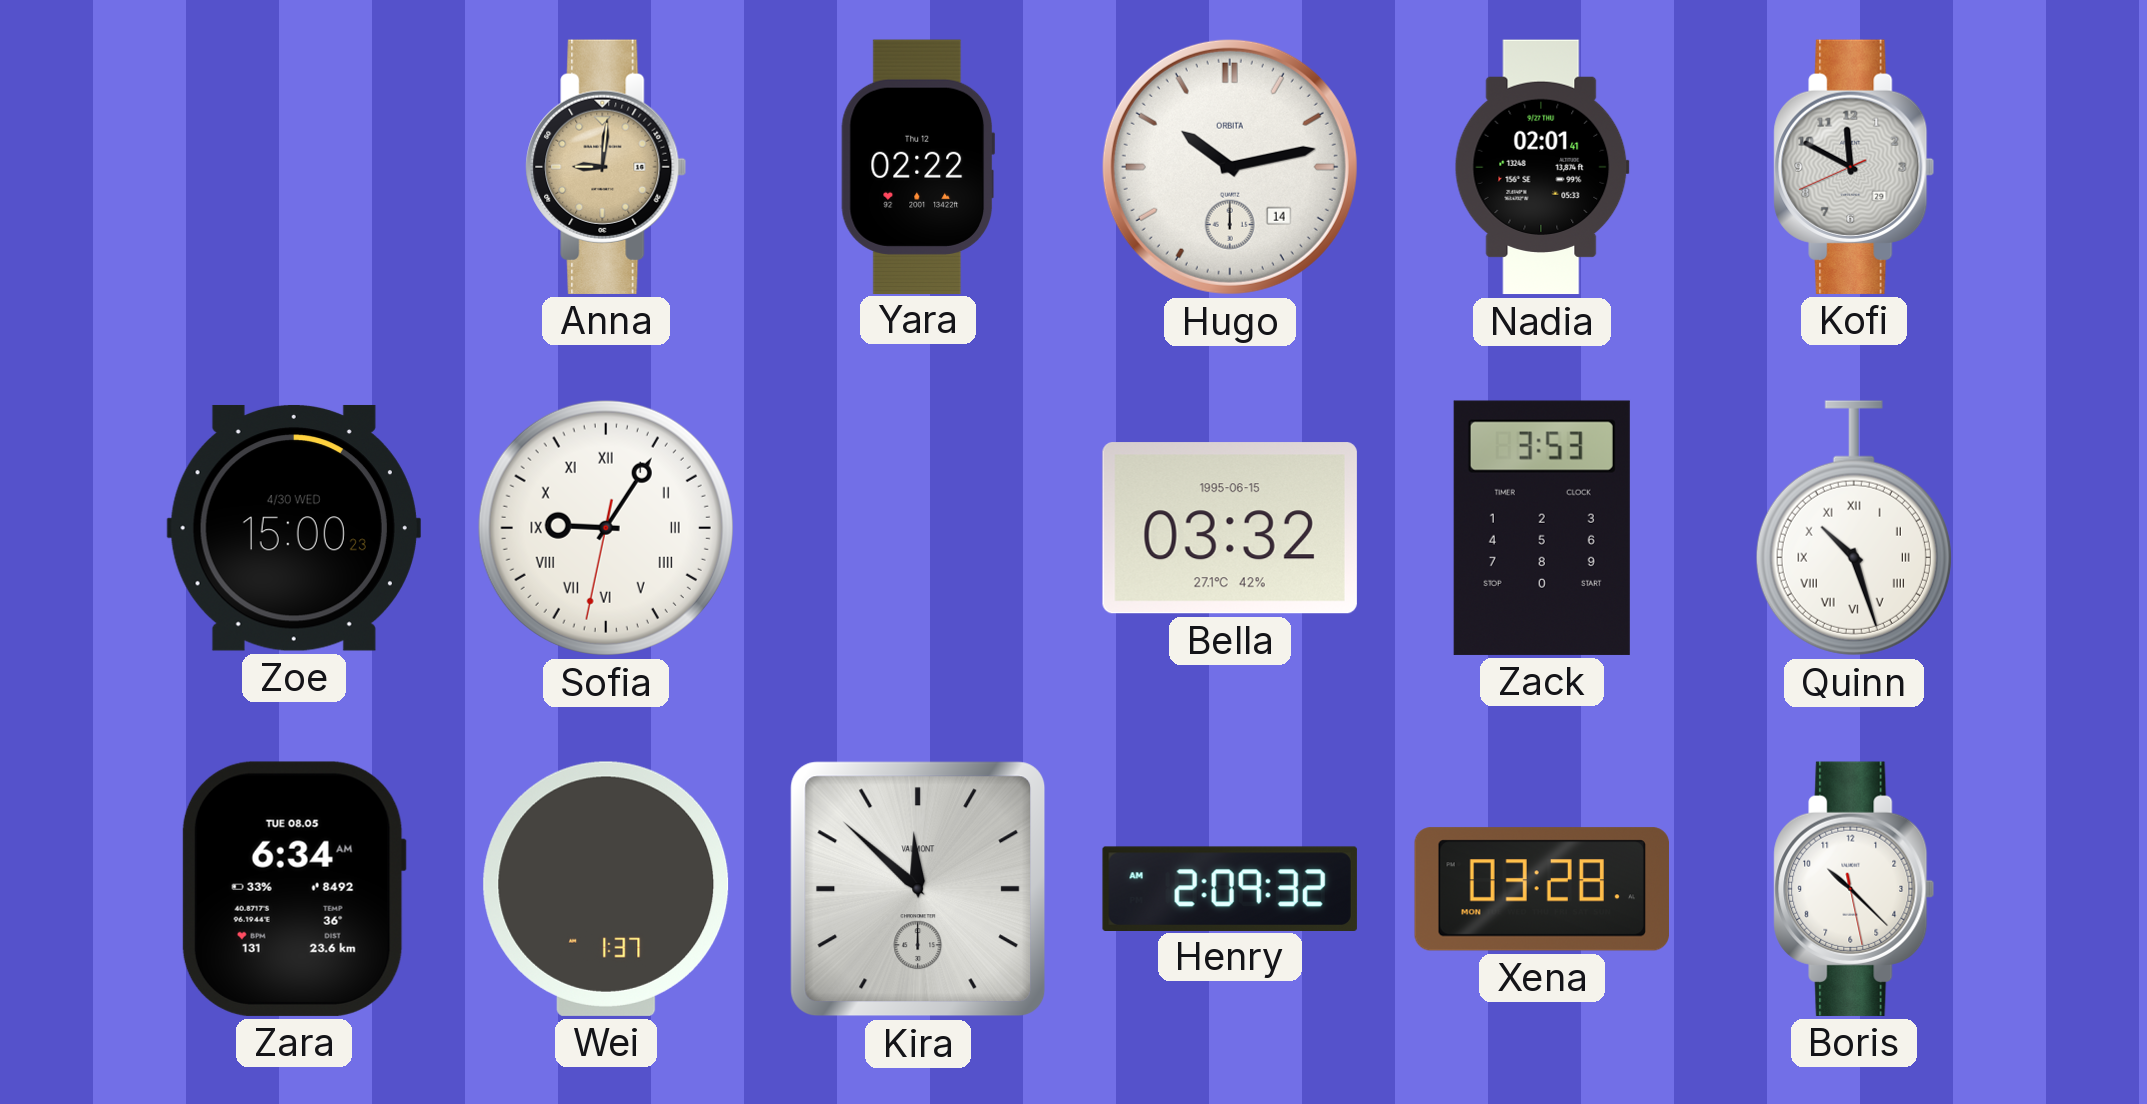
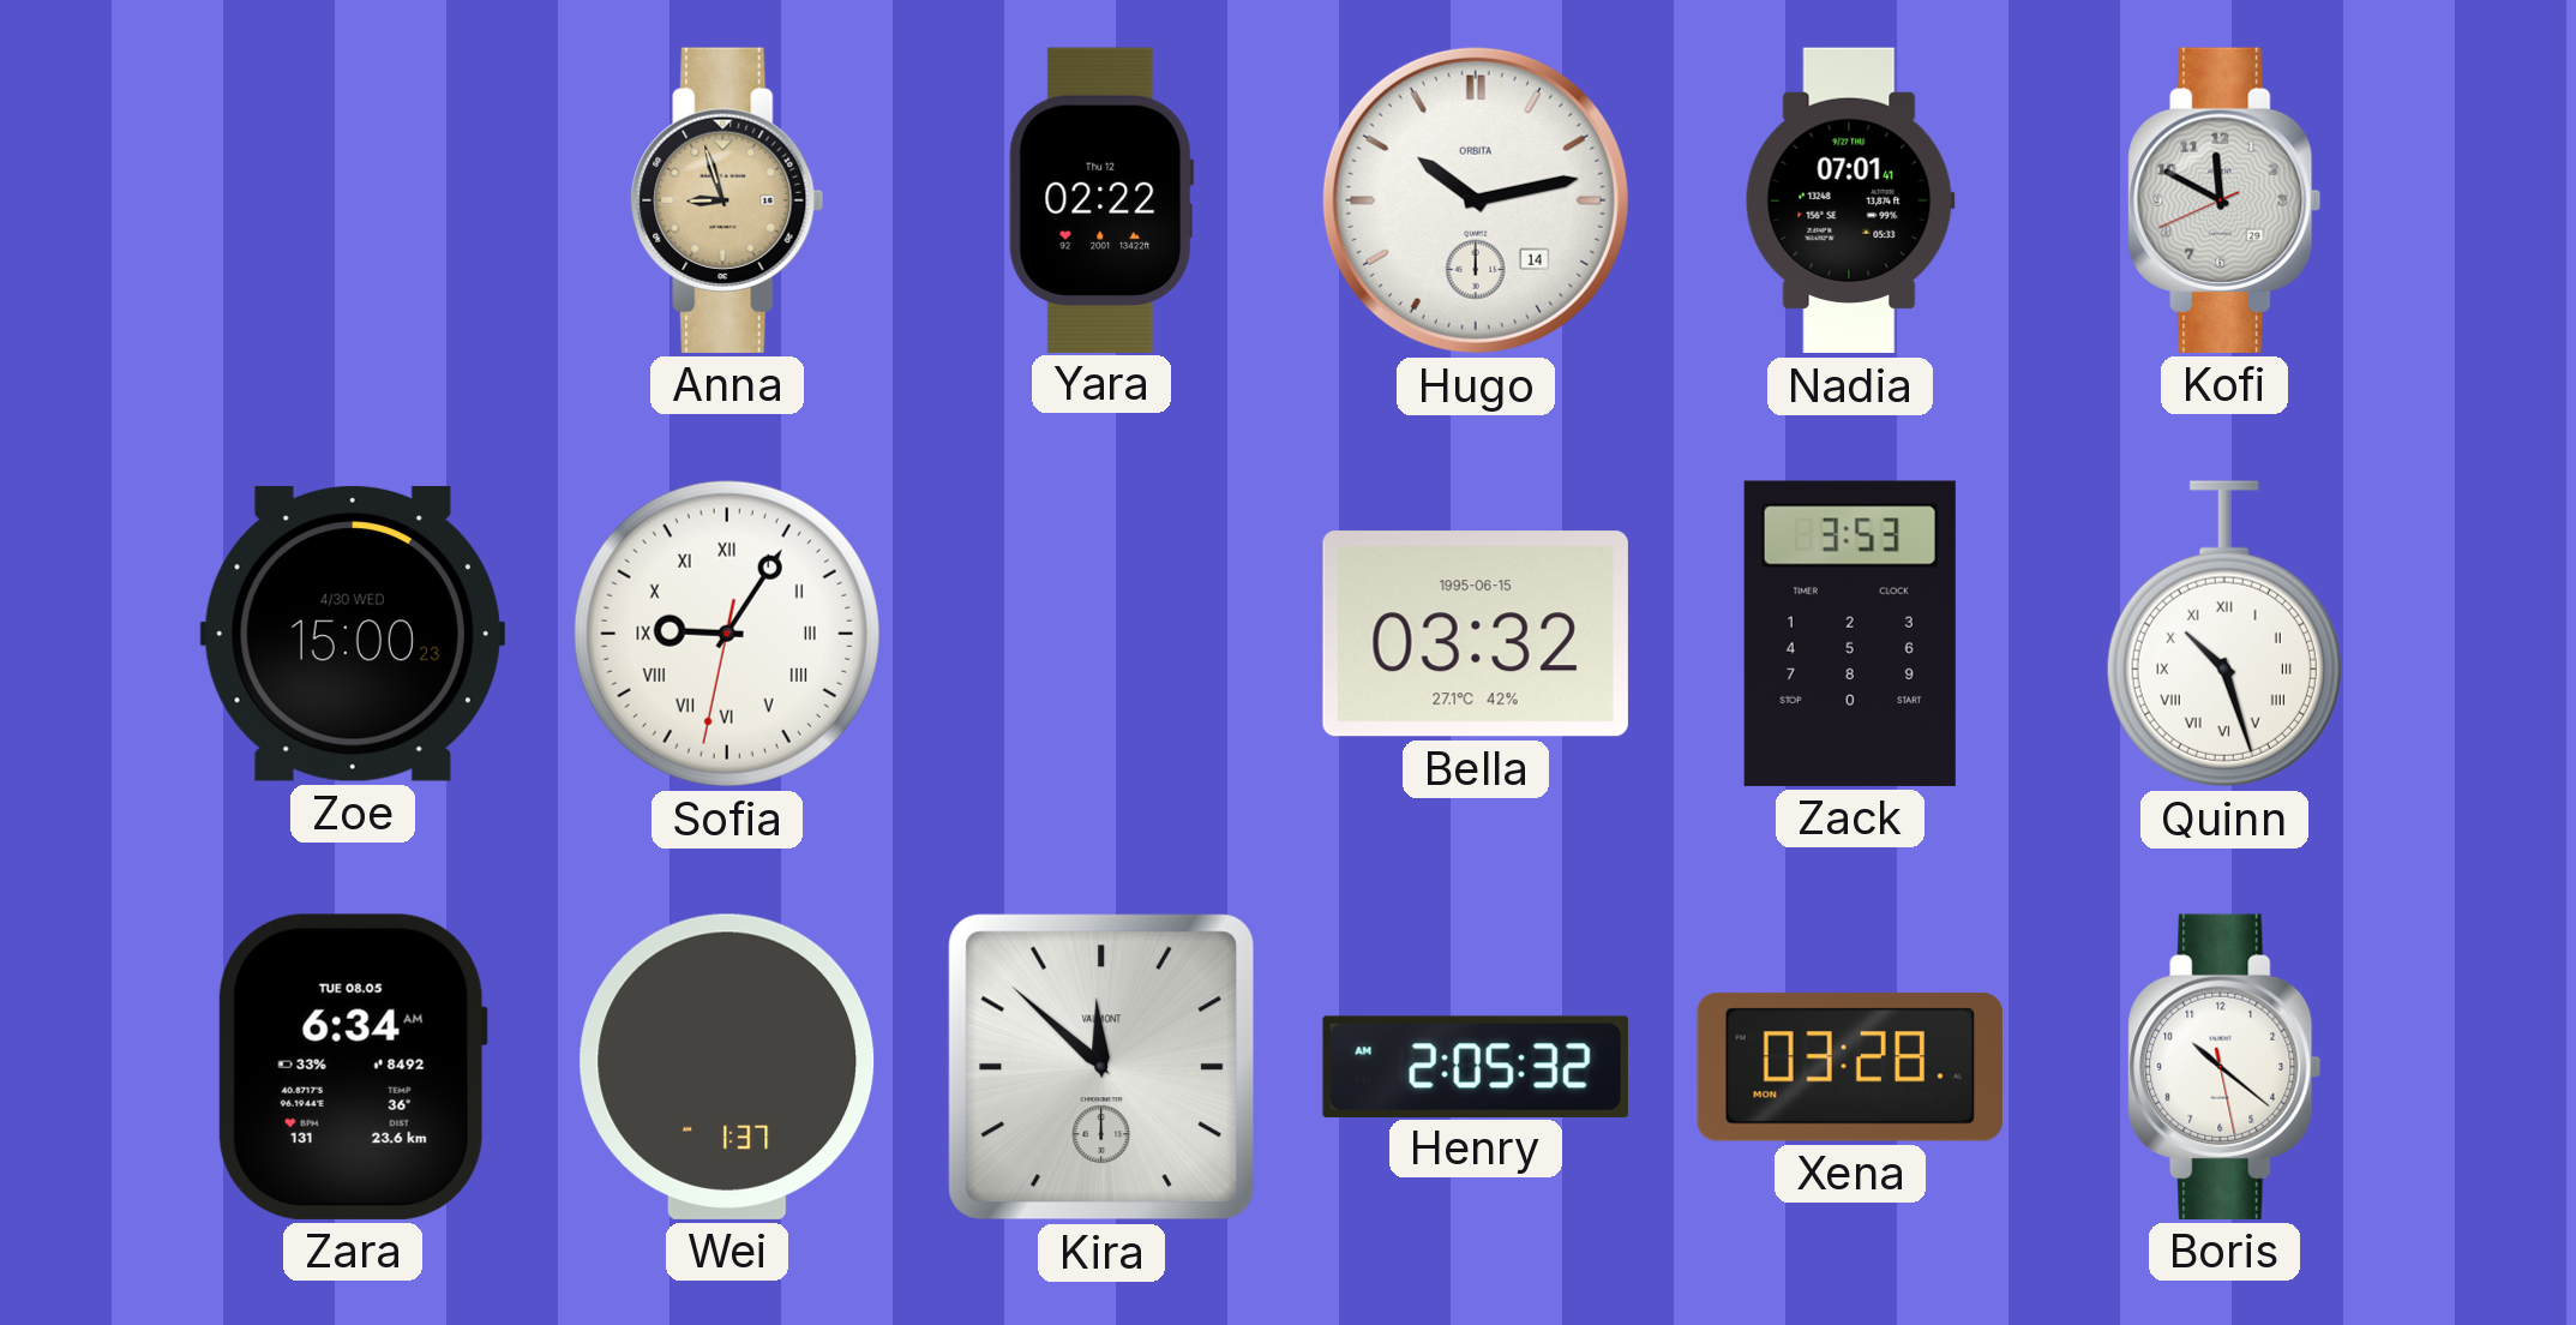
Anna: 9:01 -> 8:57
Nadia: 02:01 -> 07:01
Henry: 2:09 -> 2:05
Boris: 10:22 -> 10:21
